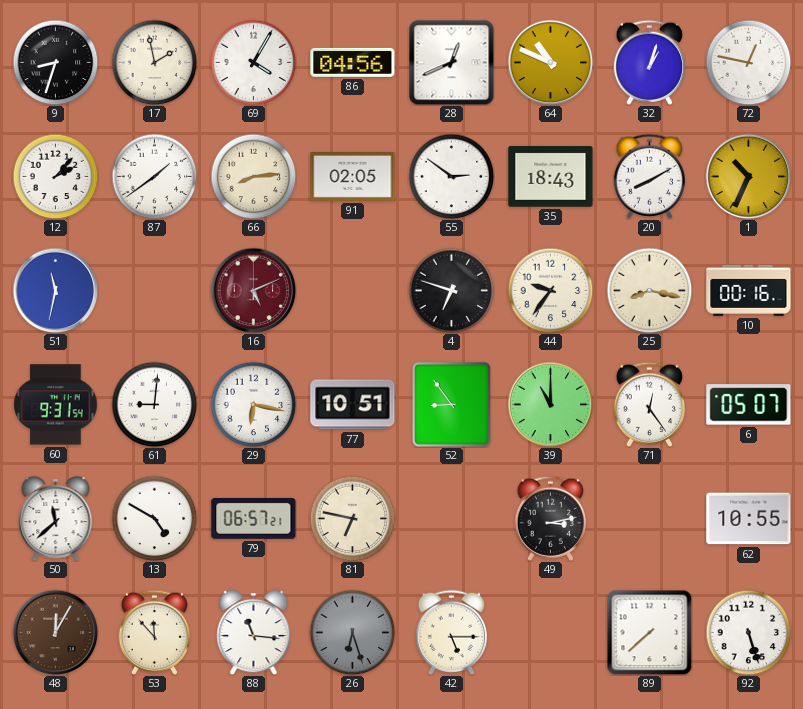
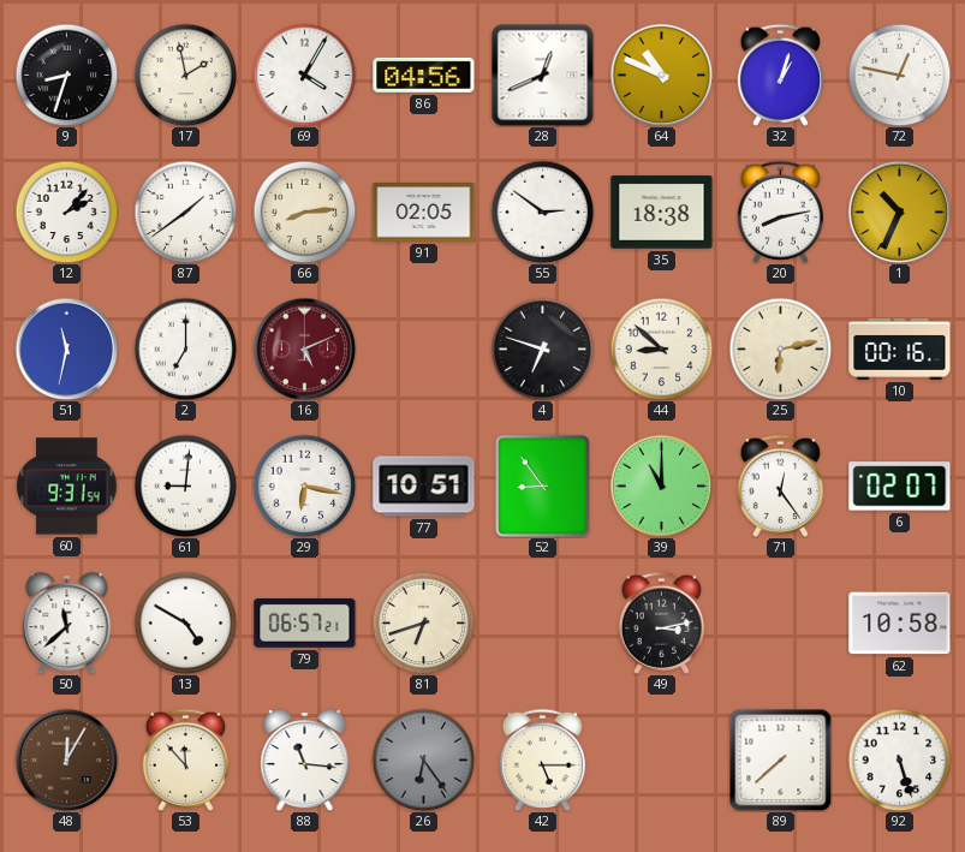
35: 18:43 -> 18:38
20: 8:10 -> 8:13
2: none -> 7:00
44: 9:36 -> 8:52
25: 8:17 -> 6:13
6: 05:07 -> 02:07
81: 6:47 -> 6:42
62: 10:55 -> 10:58
26: 6:27 -> 6:24
